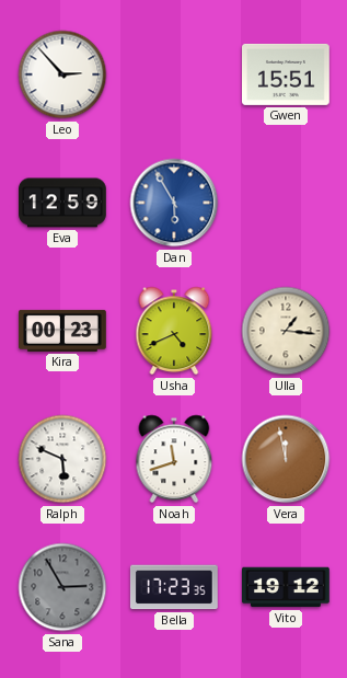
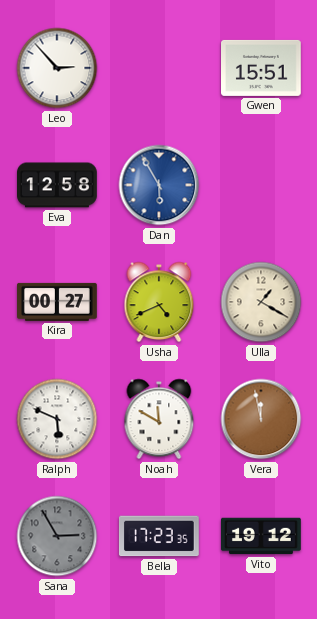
Eva: 12:59 -> 12:58
Kira: 00:23 -> 00:27
Ulla: 1:16 -> 1:20
Noah: 11:42 -> 11:50
